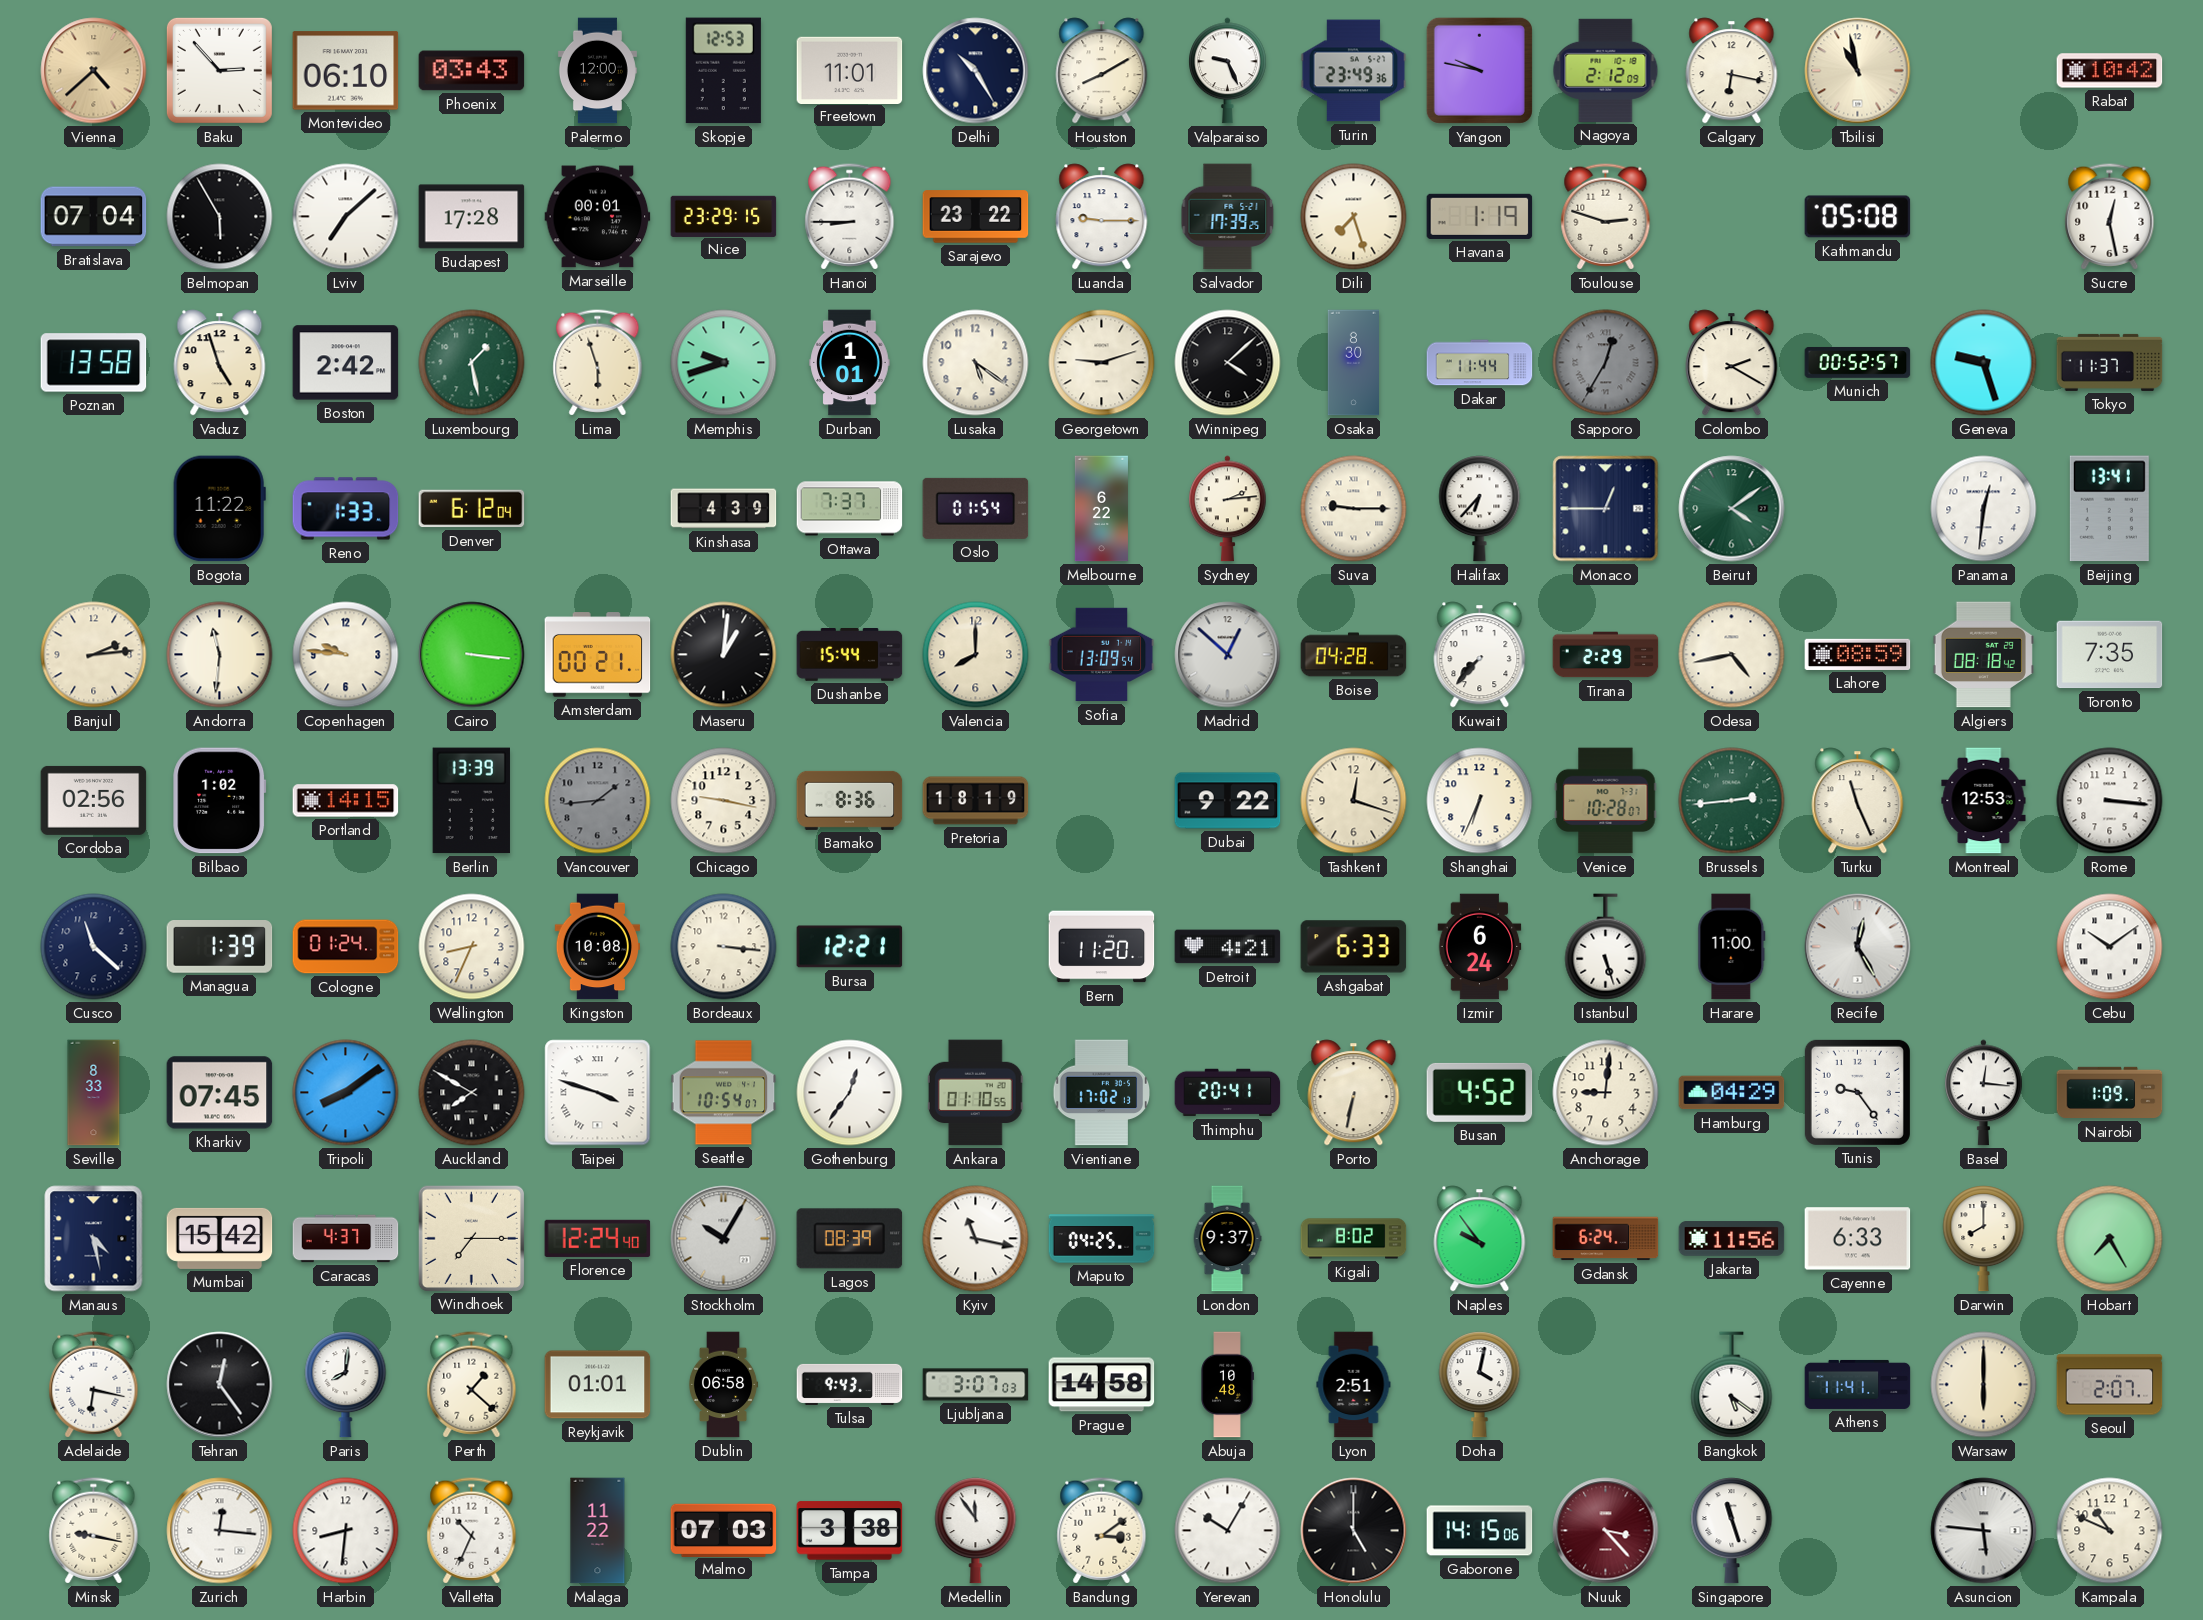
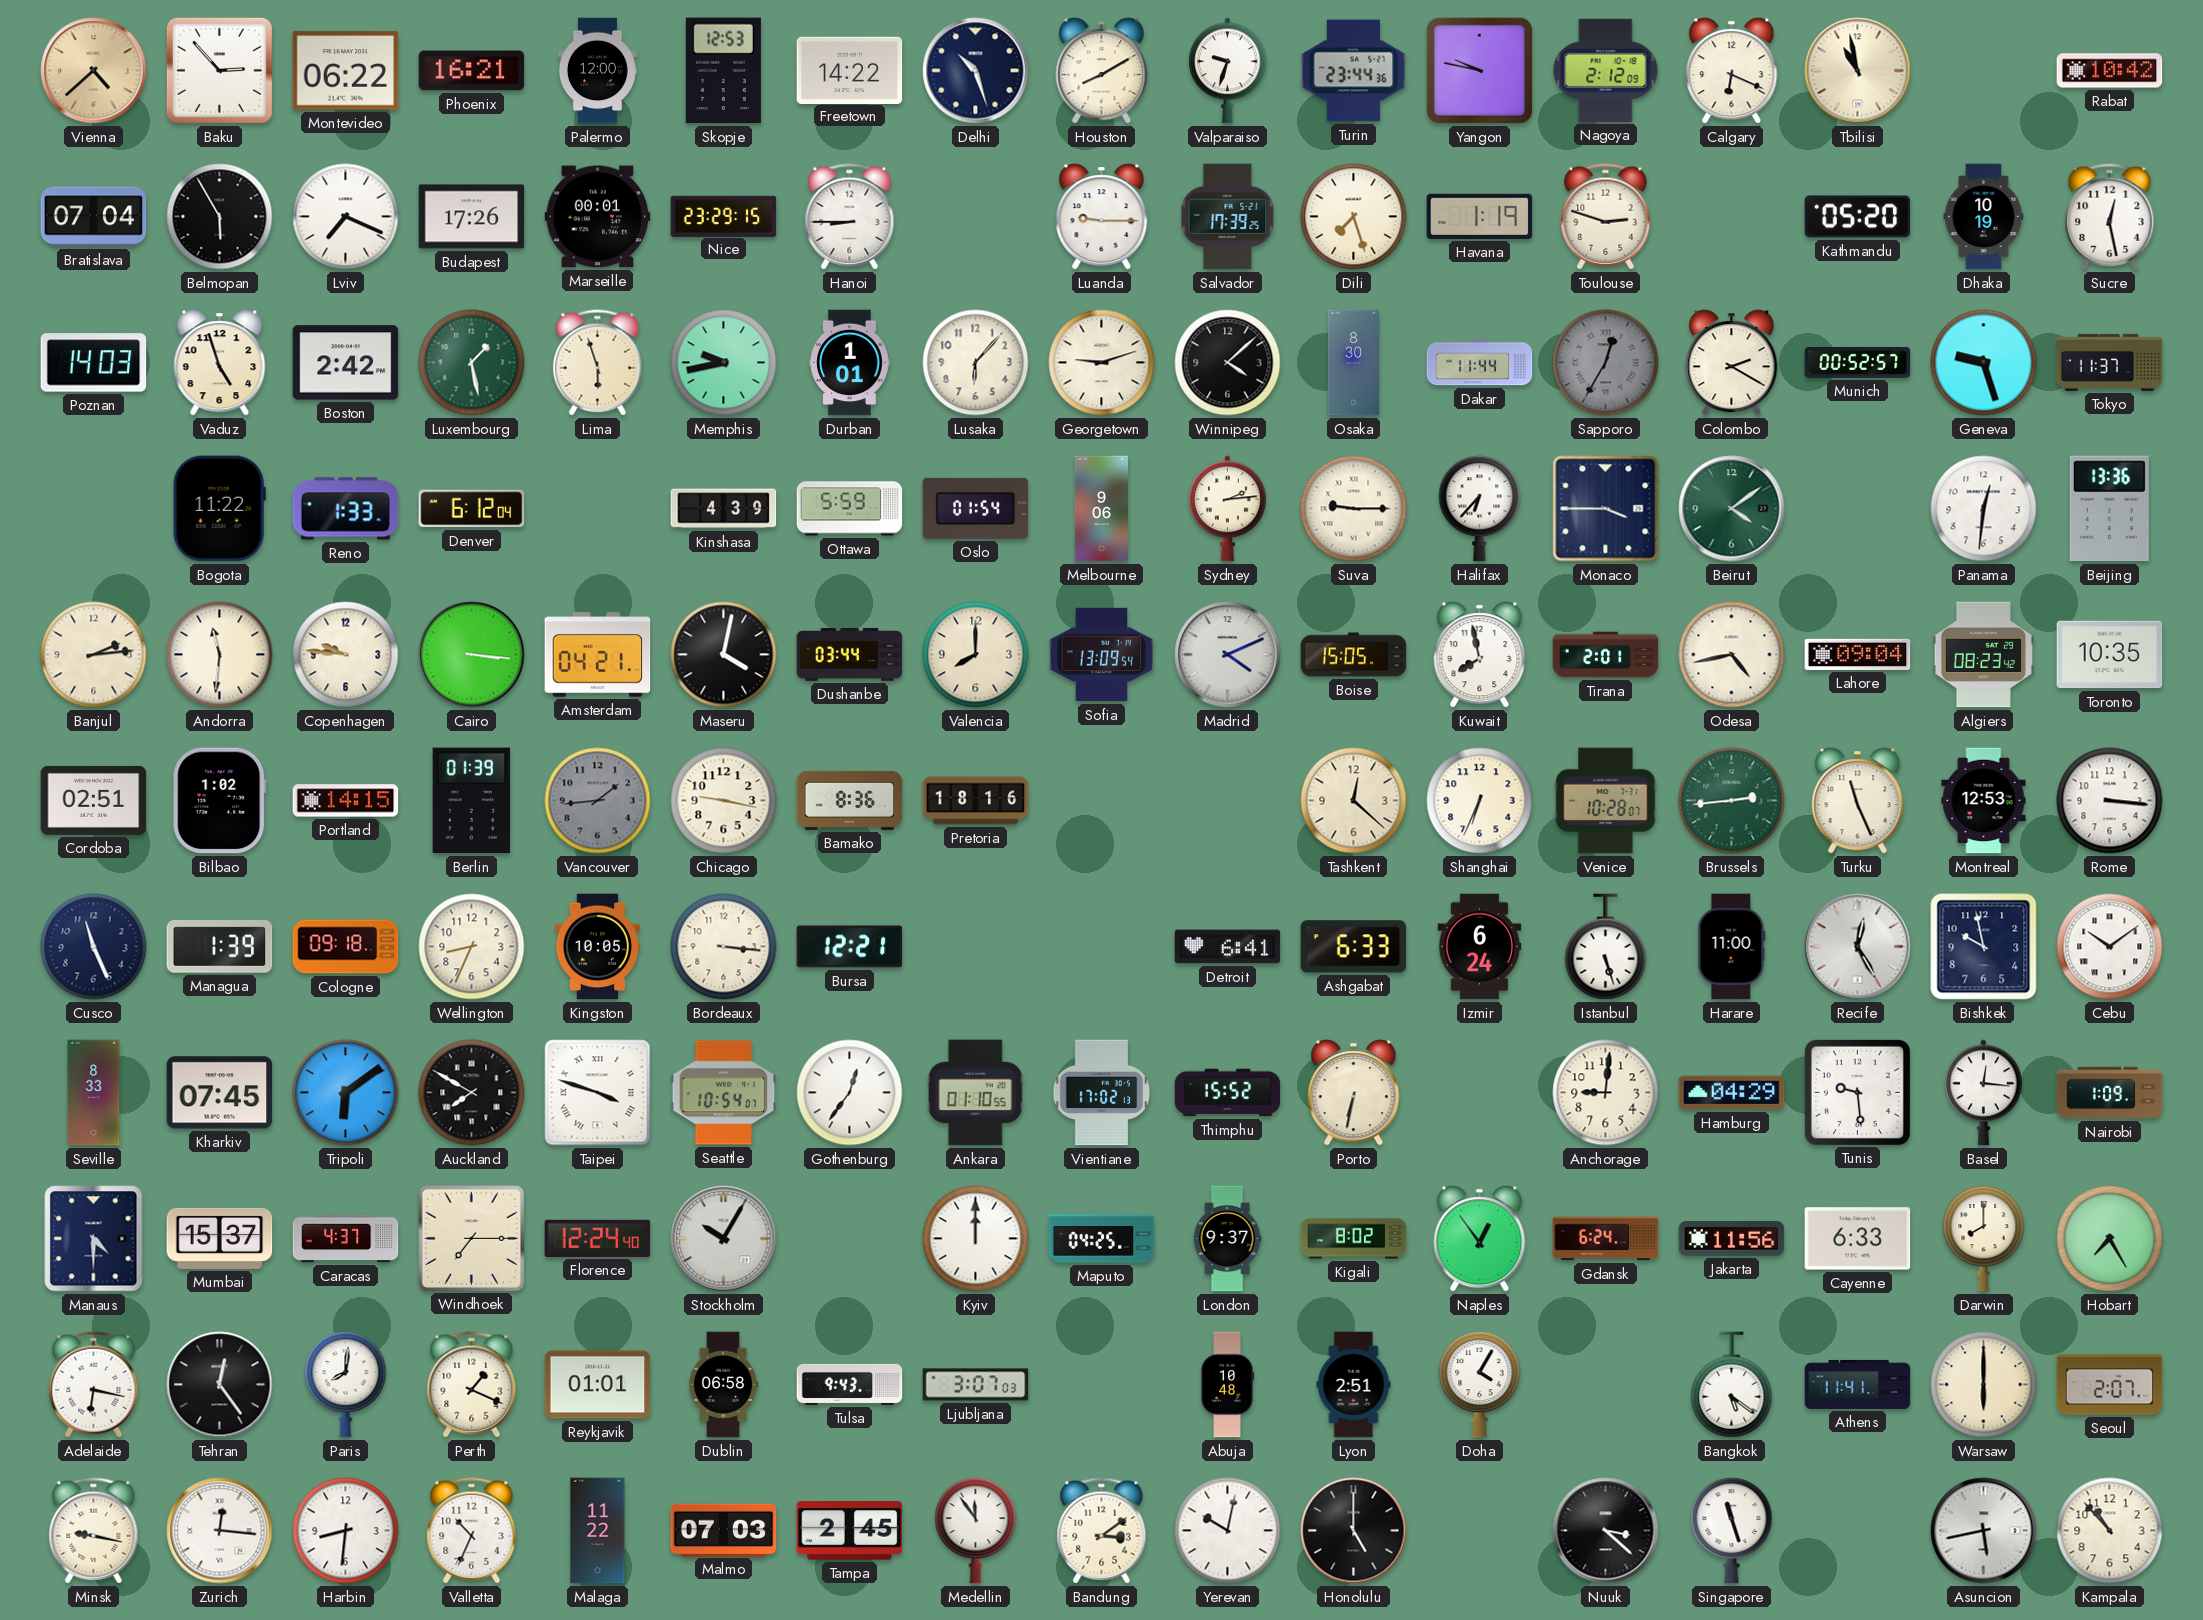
Montevideo: 06:10 -> 06:22
Phoenix: 03:43 -> 16:21
Freetown: 11:01 -> 14:22
Delhi: 10:25 -> 10:27
Valparaiso: 9:26 -> 9:33
Turin: 23:49 -> 23:44
Calgary: 6:17 -> 6:19
Lviv: 7:08 -> 7:19
Budapest: 17:28 -> 17:26
Sarajevo: 23:22 -> none
Kathmandu: 05:08 -> 05:20
Dhaka: none -> 10:19
Poznan: 13:58 -> 14:03
Memphis: 9:42 -> 9:43
Lusaka: 5:21 -> 6:07
Ottawa: 7:37 -> 5:59
Melbourne: 6:22 -> 9:06
Monaco: 12:45 -> 3:45
Beijing: 13:41 -> 13:36
Amsterdam: 00:21 -> 04:21
Maseru: 1:01 -> 4:02
Dushanbe: 15:44 -> 03:44
Madrid: 12:52 -> 4:11
Boise: 04:28 -> 15:05
Kuwait: 7:37 -> 7:58
Tirana: 2:29 -> 2:01
Lahore: 08:59 -> 09:04
Algiers: 08:18 -> 08:23
Toronto: 7:35 -> 10:35
Cordoba: 02:56 -> 02:51
Berlin: 13:39 -> 01:39
Pretoria: 18:19 -> 18:16
Dubai: 9:22 -> none
Tashkent: 12:18 -> 12:22
Cusco: 11:22 -> 11:26
Cologne: 01:24 -> 09:18
Kingston: 10:08 -> 10:05
Bern: 11:20 -> none
Detroit: 4:21 -> 6:41
Bishkek: none -> 9:58
Tripoli: 8:09 -> 6:09
Thimphu: 20:41 -> 15:52
Busan: 4:52 -> none
Tunis: 9:24 -> 9:29
Manaus: 4:28 -> 4:30
Mumbai: 15:42 -> 15:37
Lagos: 08:39 -> none
Kyiv: 11:17 -> 12:00
Naples: 9:54 -> 12:54
Perth: 1:22 -> 1:19
Prague: 14:58 -> none
Doha: 4:02 -> 4:05
Tampa: 3:38 -> 2:45
Yerevan: 10:05 -> 10:02
Gaborone: 14:15 -> none
Nuuk: 3:23 -> 3:22
Nuuk dial: burgundy -> black
Asuncion: 5:46 -> 5:43
Kampala: 10:49 -> 10:53
